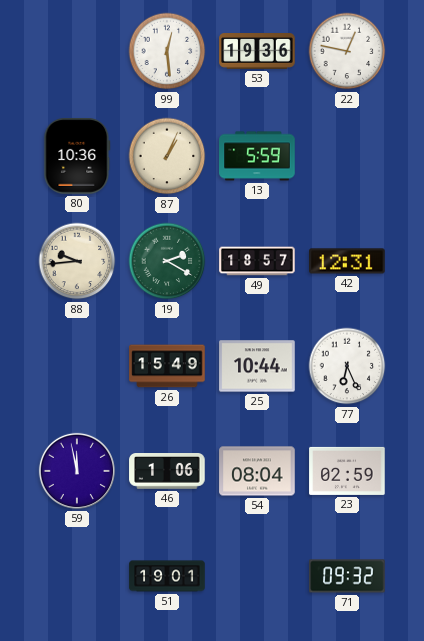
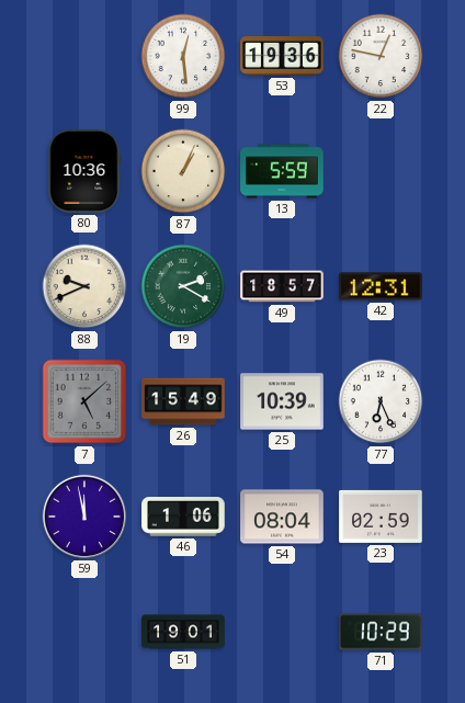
88: 9:44 -> 9:41
7: none -> 5:08
25: 10:44 -> 10:39
71: 09:32 -> 10:29
